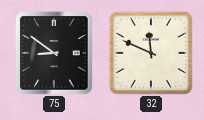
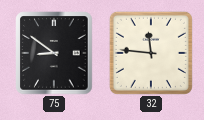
32: 11:49 -> 11:46
